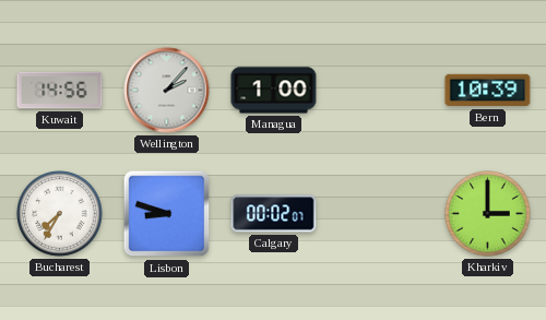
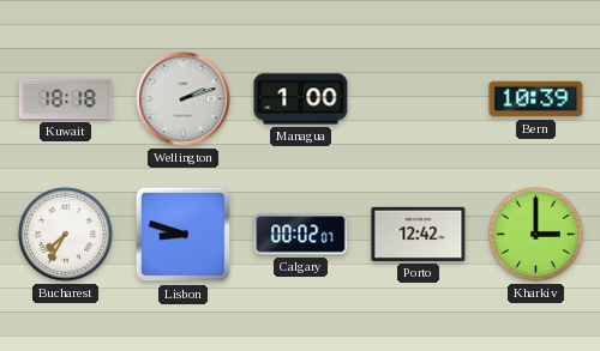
Kuwait: 14:56 -> 18:18
Wellington: 2:07 -> 2:12
Porto: none -> 12:42
